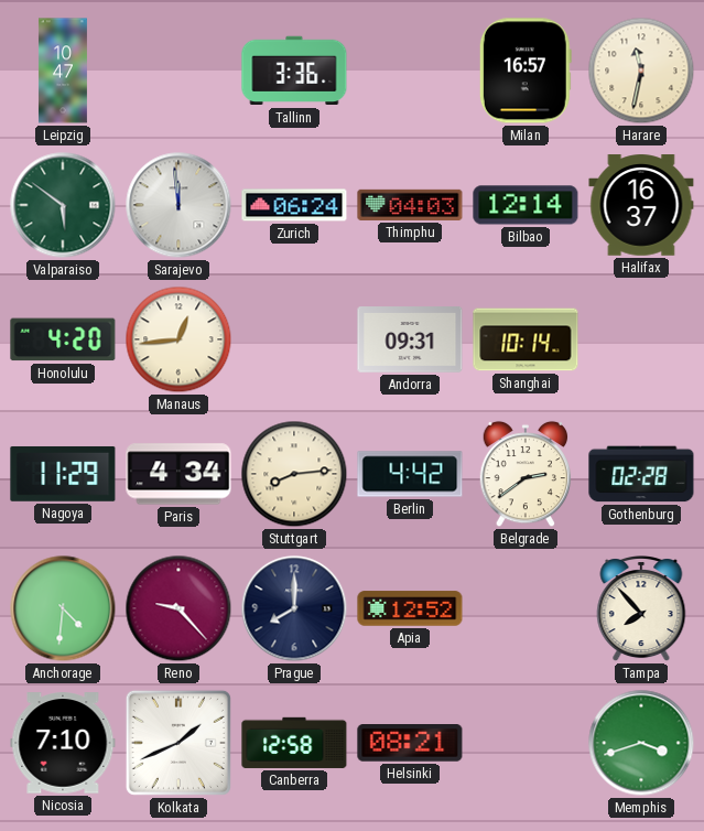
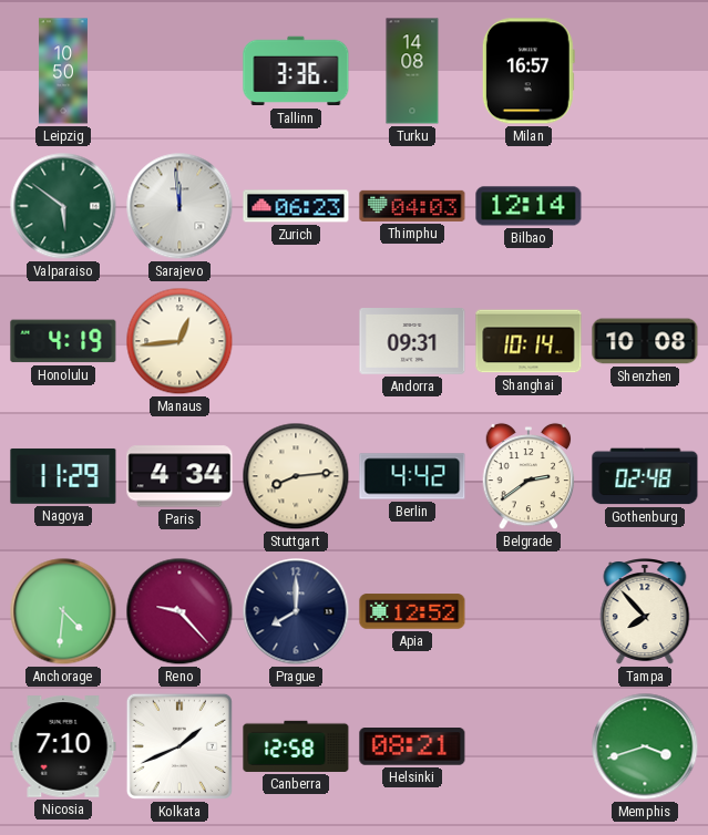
Leipzig: 10:47 -> 10:50
Turku: none -> 14:08
Harare: 11:32 -> none
Zurich: 06:24 -> 06:23
Halifax: 16:37 -> none
Honolulu: 4:20 -> 4:19
Shenzhen: none -> 10:08
Gothenburg: 02:28 -> 02:48
